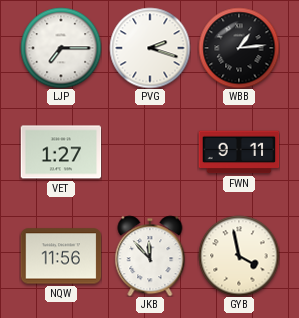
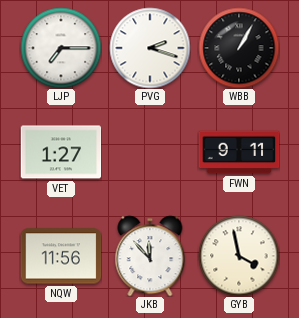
WBB: 1:14 -> 1:05
